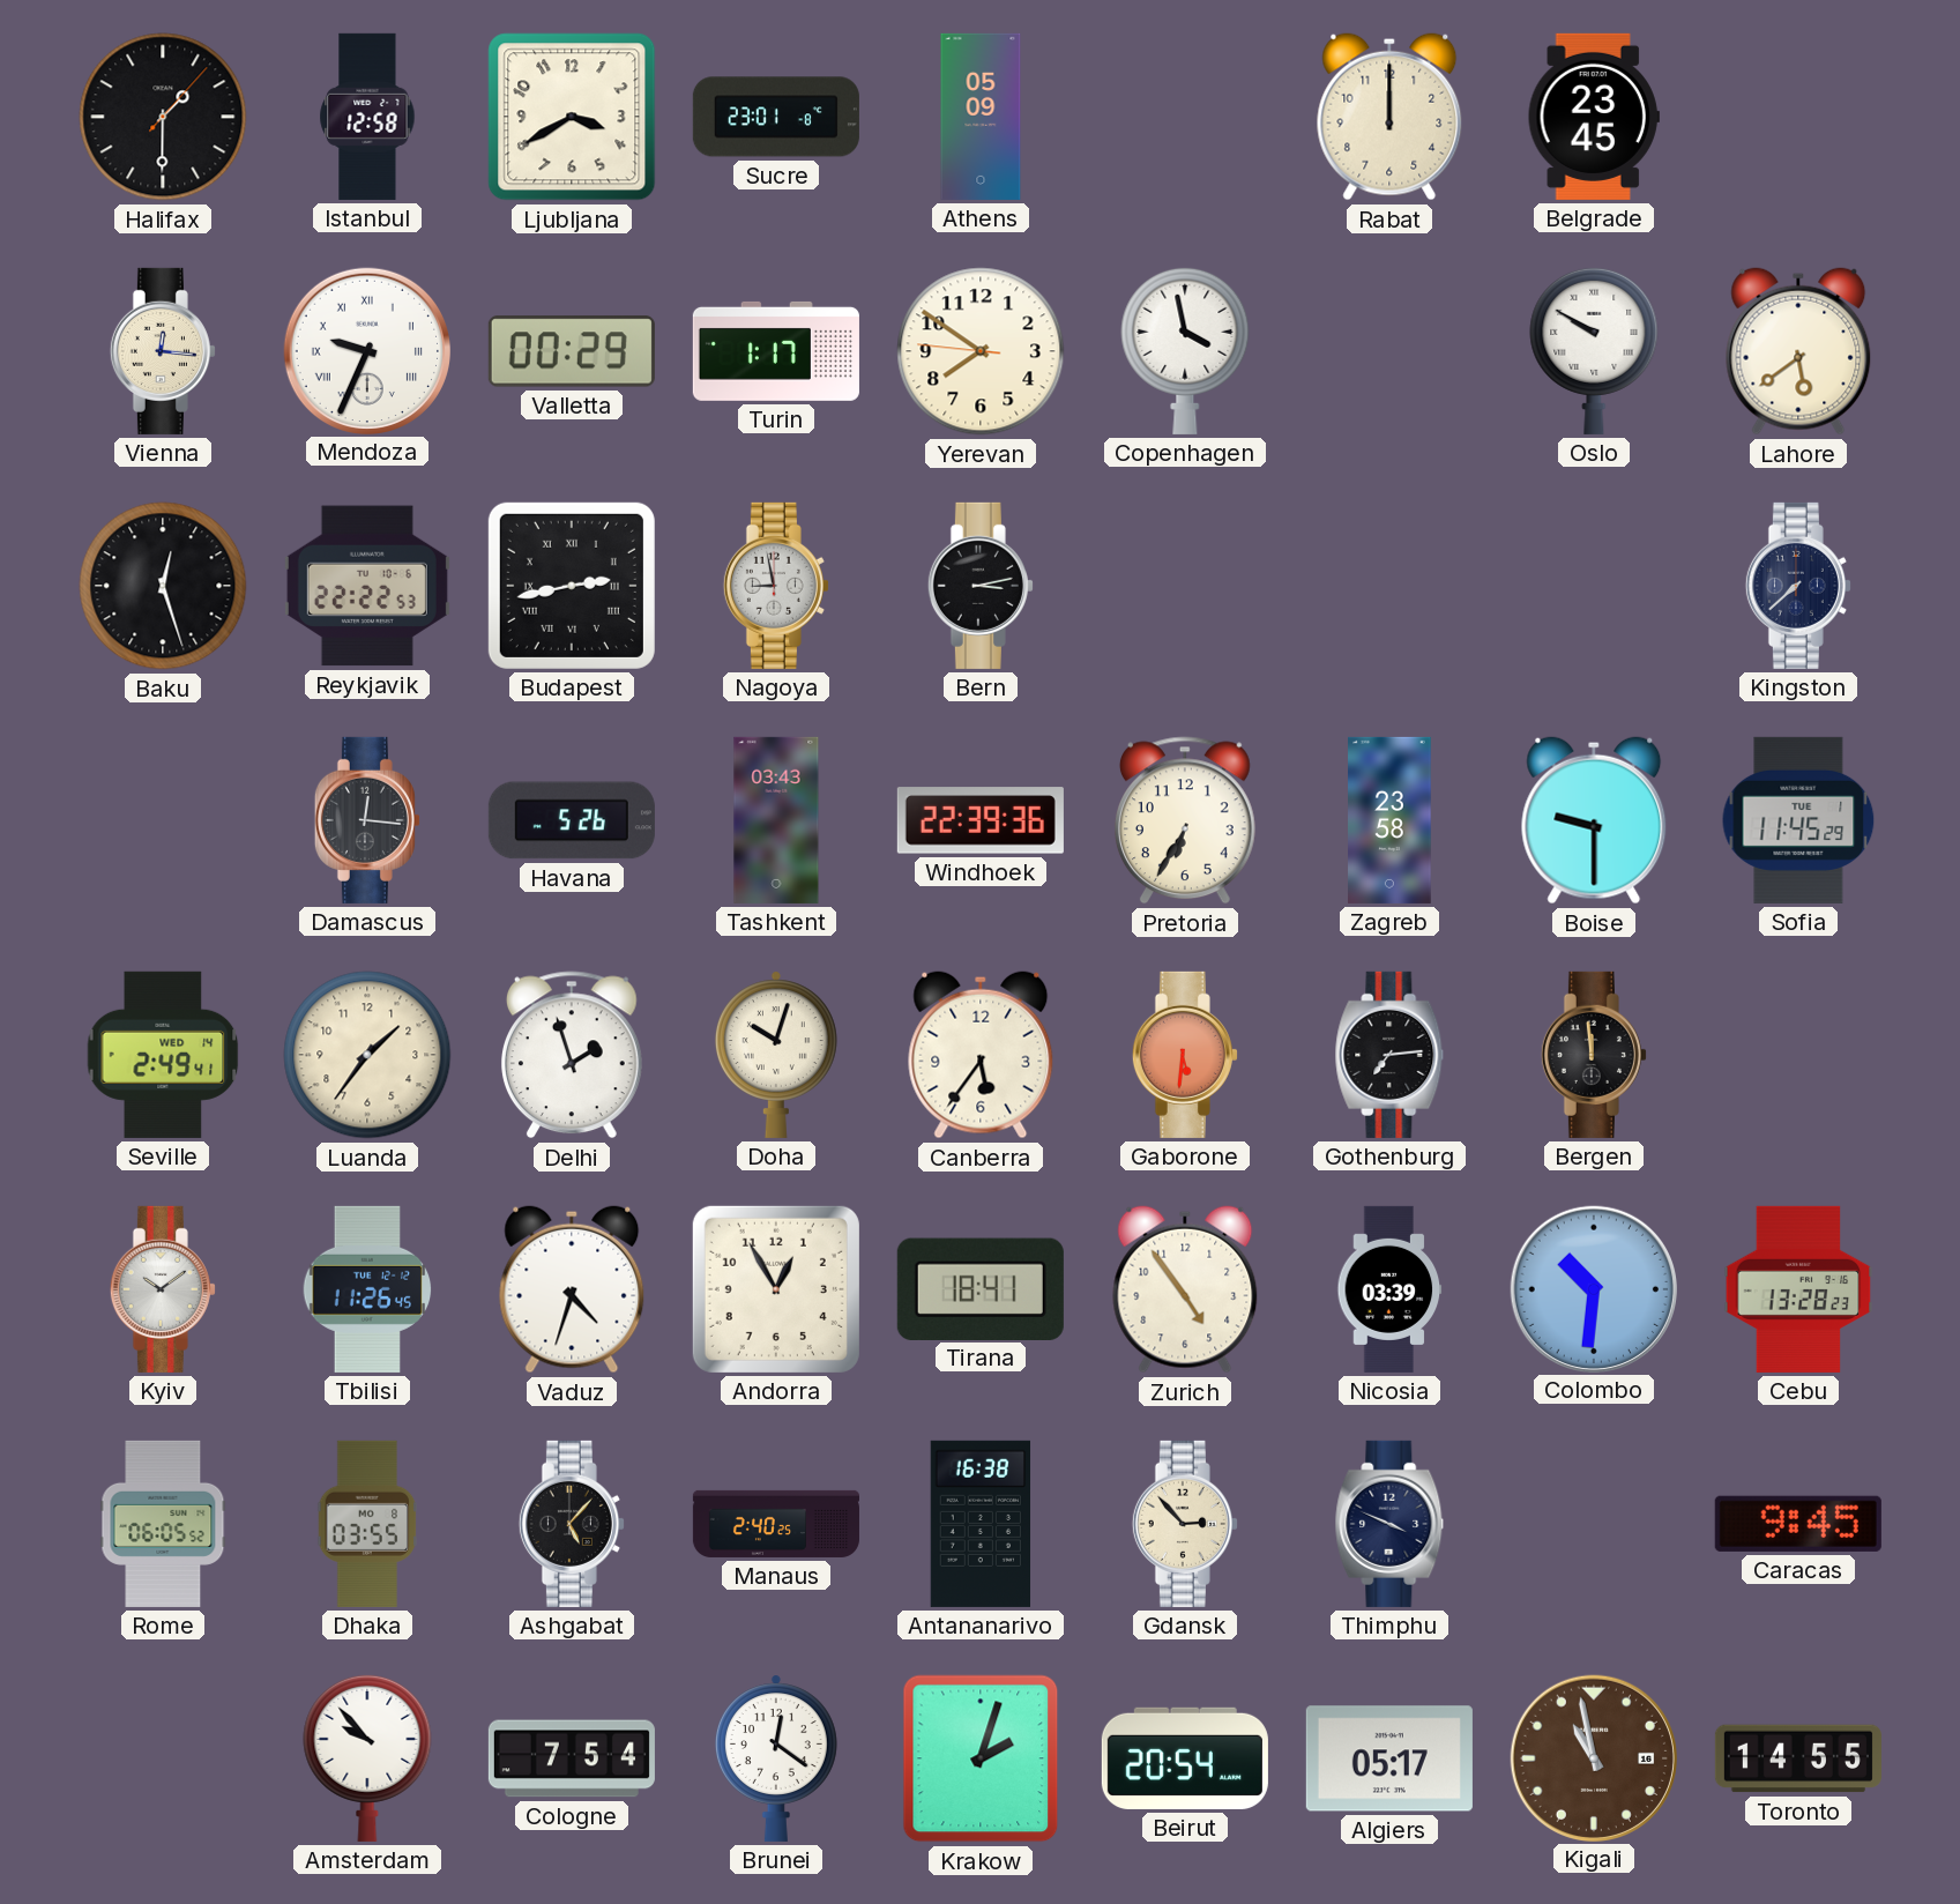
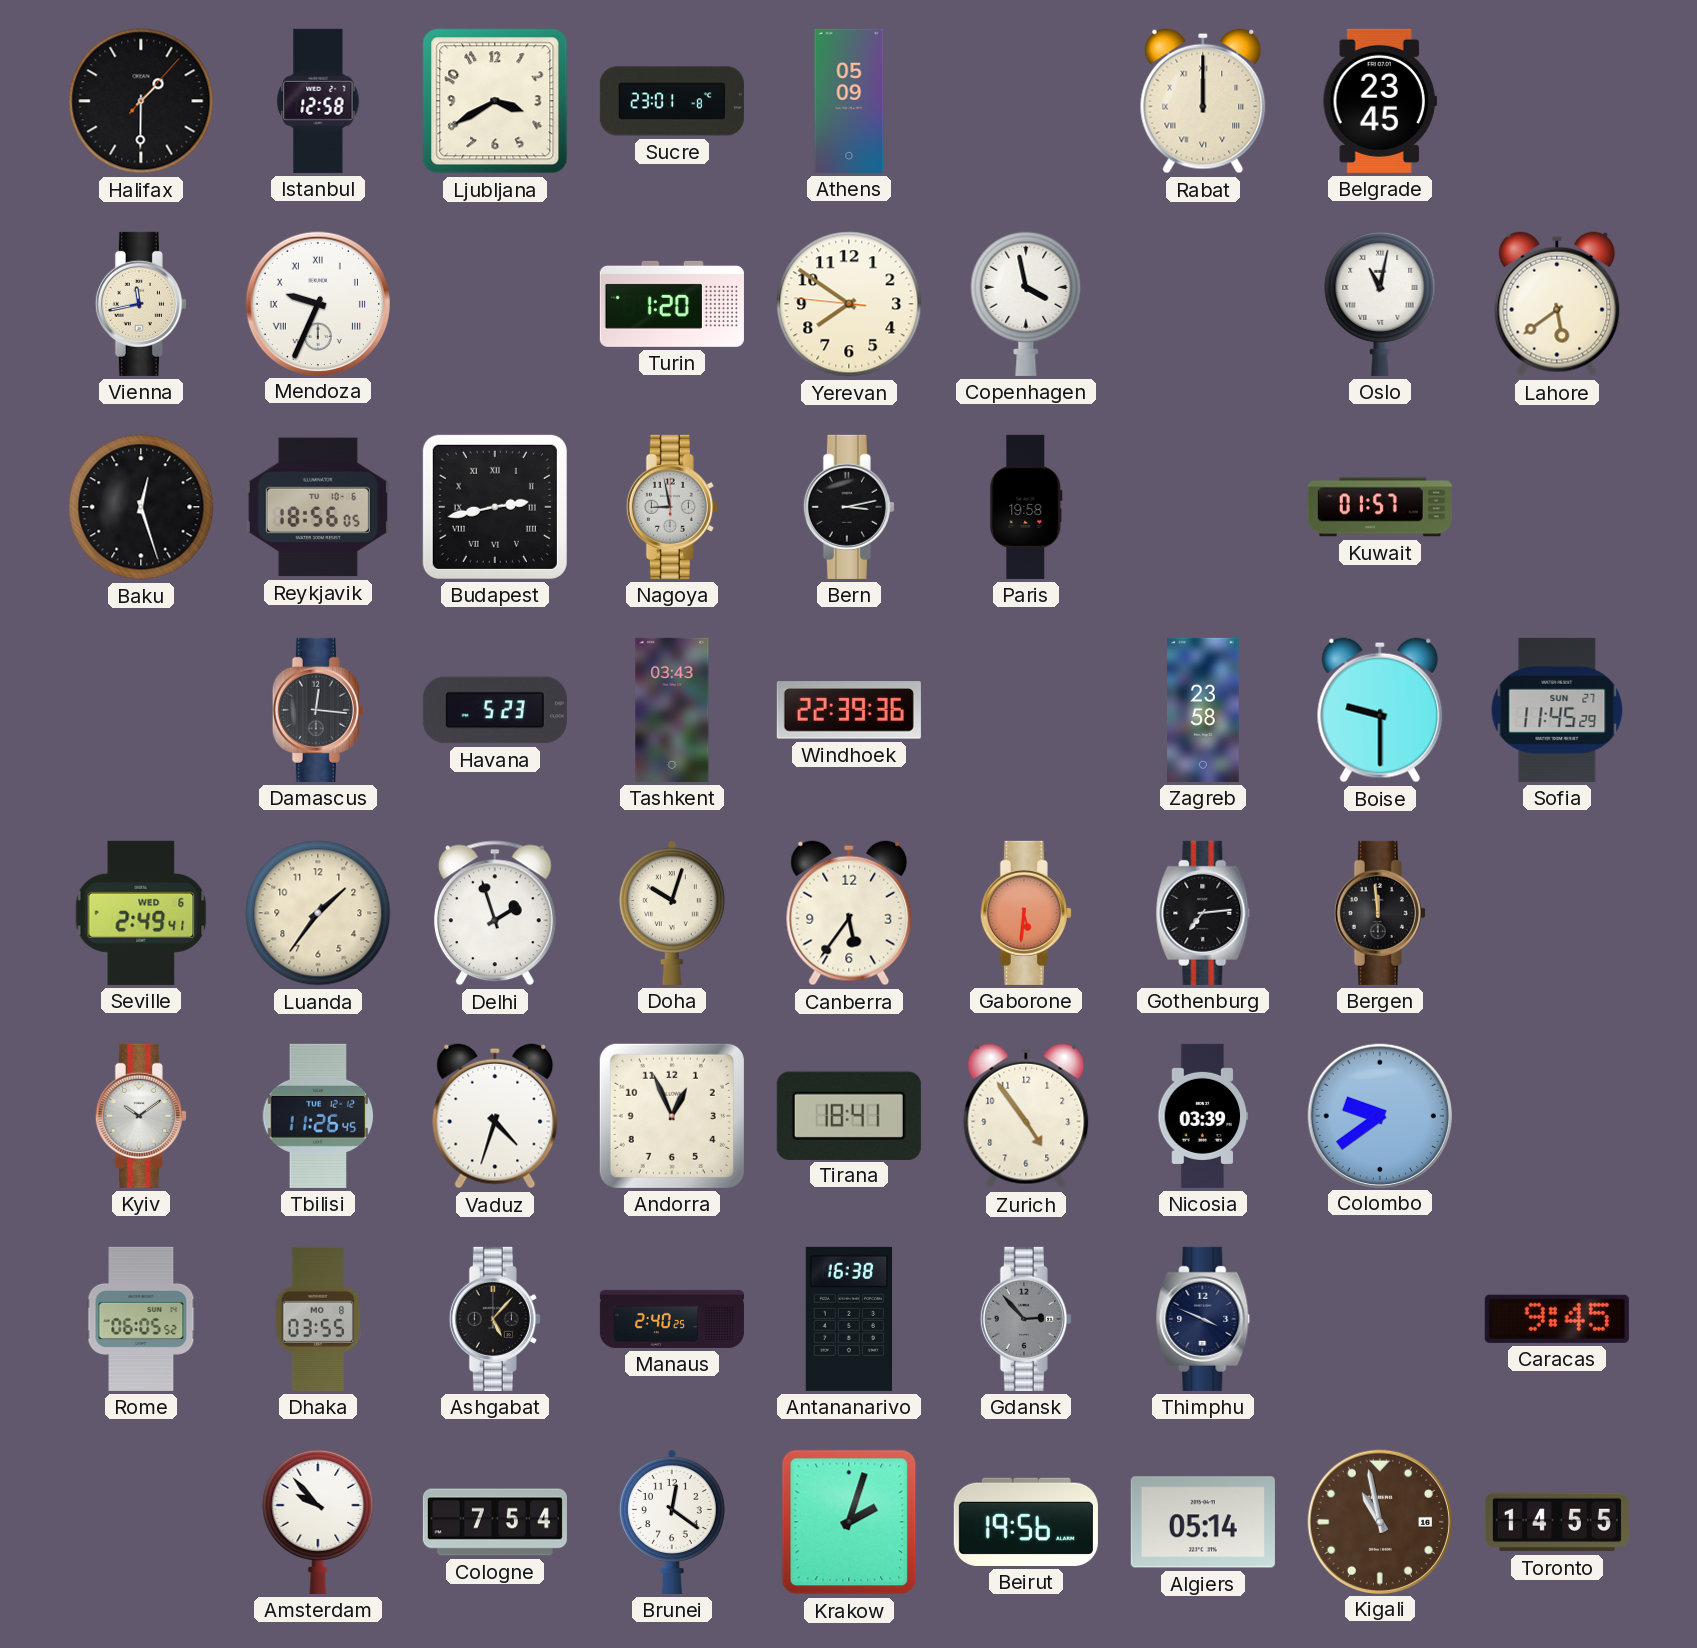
Rabat numerals: Arabic -> Roman
Vienna: 12:16 -> 11:43
Valletta: 00:29 -> none
Turin: 1:17 -> 1:20
Oslo: 9:50 -> 11:02
Reykjavik: 22:22 -> 18:56
Paris: none -> 19:58
Kuwait: none -> 01:57
Kingston: 7:38 -> none
Havana: 5:26 -> 5:23
Pretoria: 6:35 -> none
Sofia date: TUE 1 -> SUN 27
Seville date: WED 14 -> WED 6
Andorra: 12:55 -> 12:56
Colombo: 10:31 -> 9:39
Cebu: 13:28 -> none
Gdansk dial: cream -> grey
Beirut: 20:54 -> 19:56
Algiers: 05:17 -> 05:14
